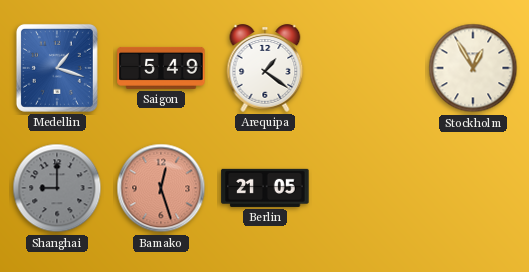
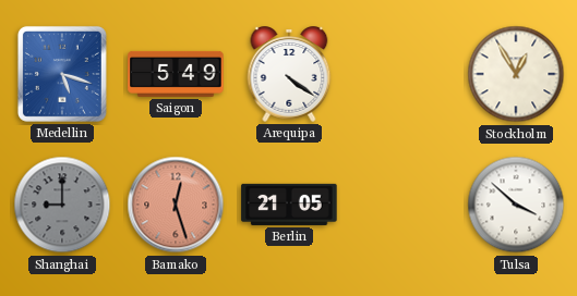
Medellin: 1:18 -> 5:18
Arequipa: 1:21 -> 4:21
Tulsa: none -> 3:52
